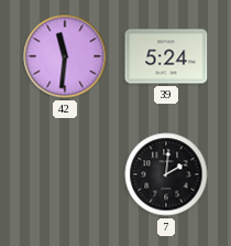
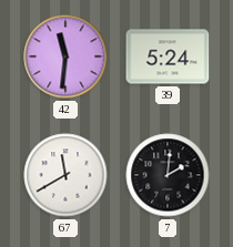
67: none -> 11:40
